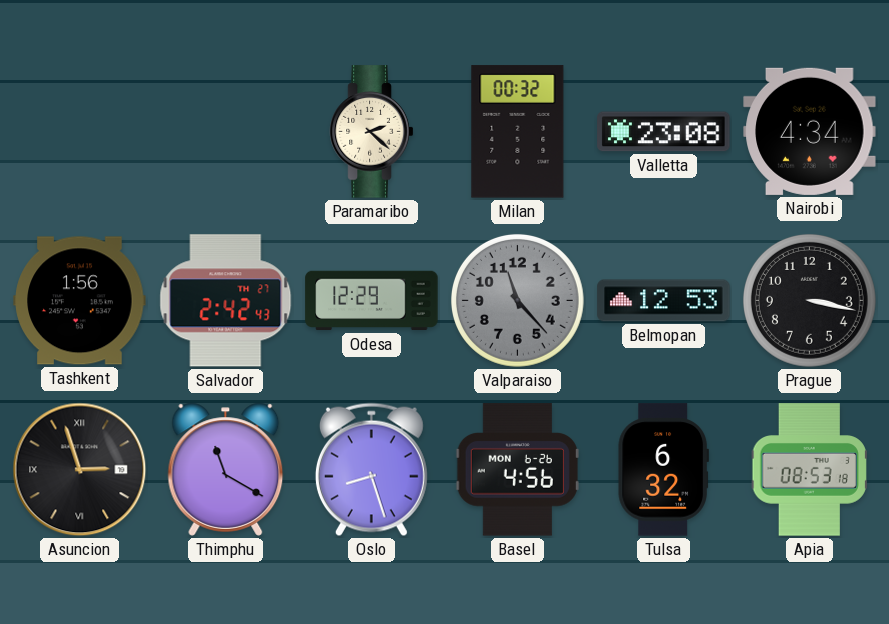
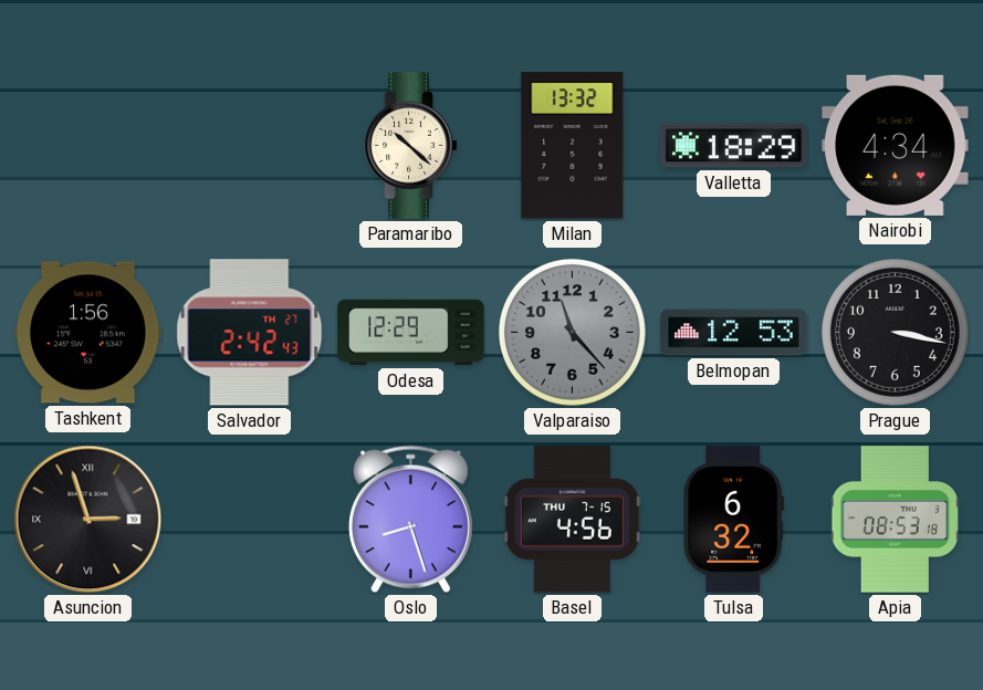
Paramaribo: 2:22 -> 10:22
Milan: 00:32 -> 13:32
Valletta: 23:08 -> 18:29
Thimphu: 11:20 -> none
Basel date: MON 6-26 -> THU 7-15
